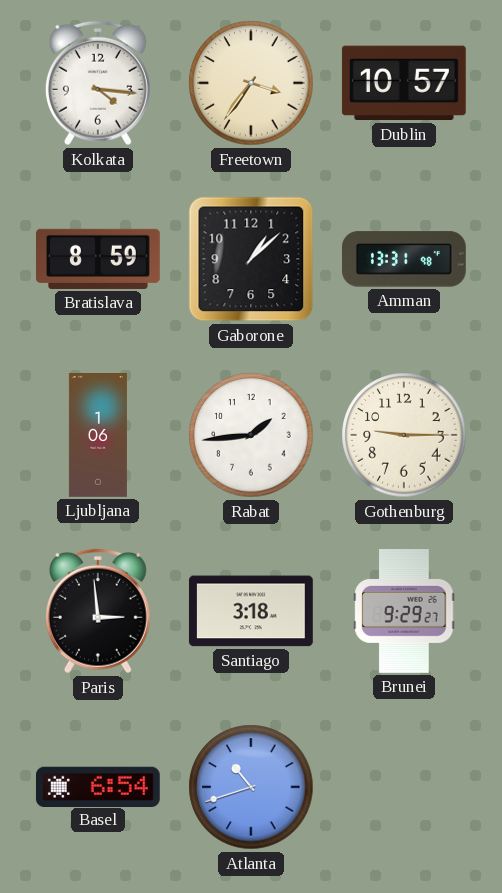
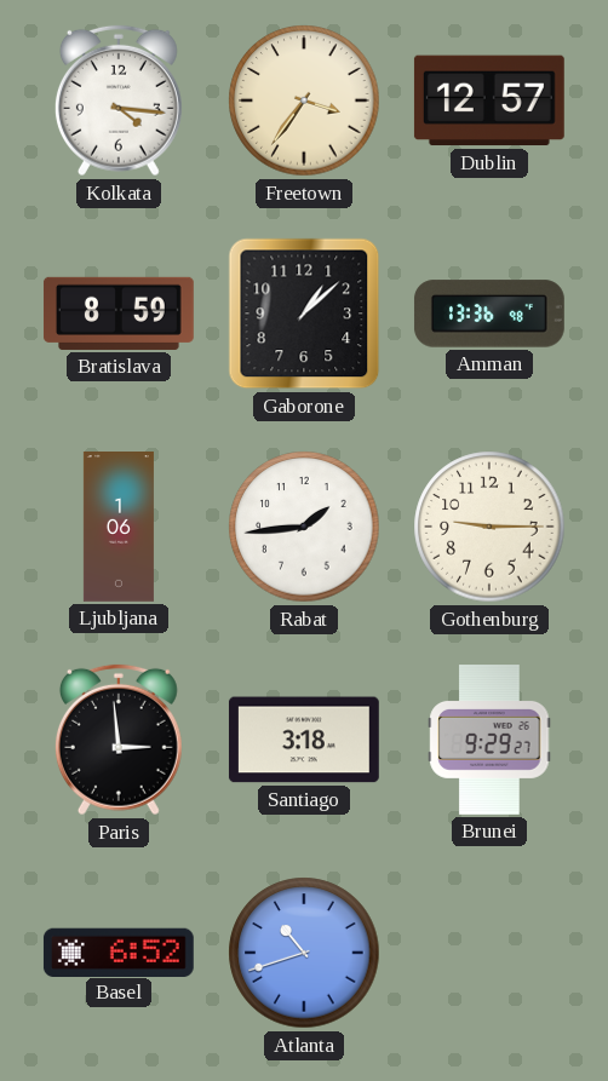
Dublin: 10:57 -> 12:57
Amman: 13:31 -> 13:36
Basel: 6:54 -> 6:52
